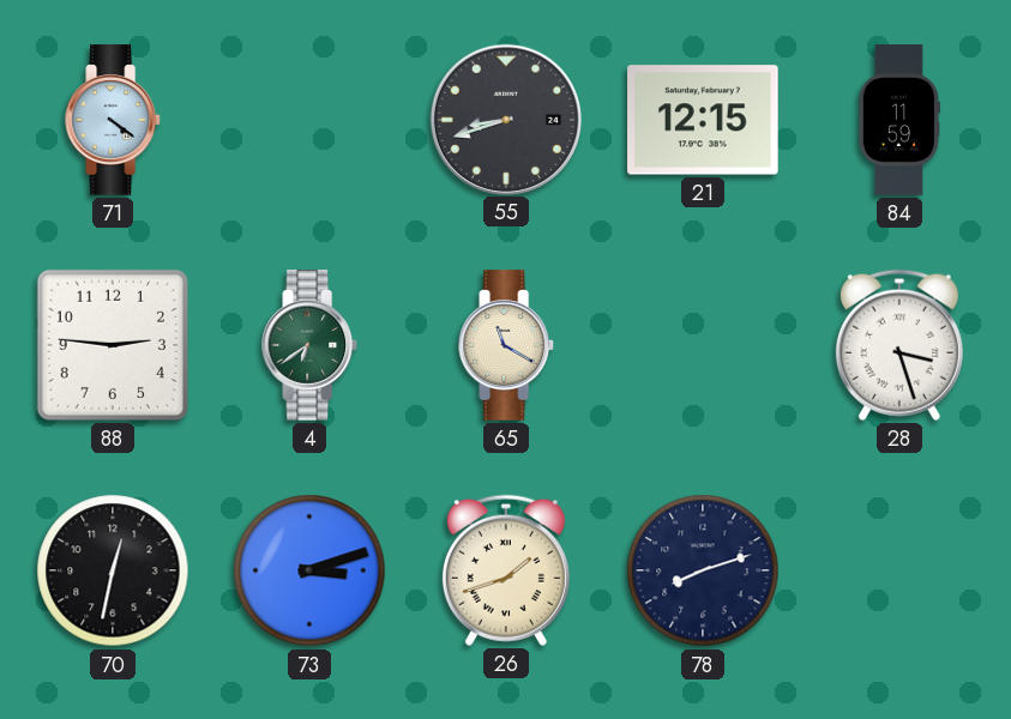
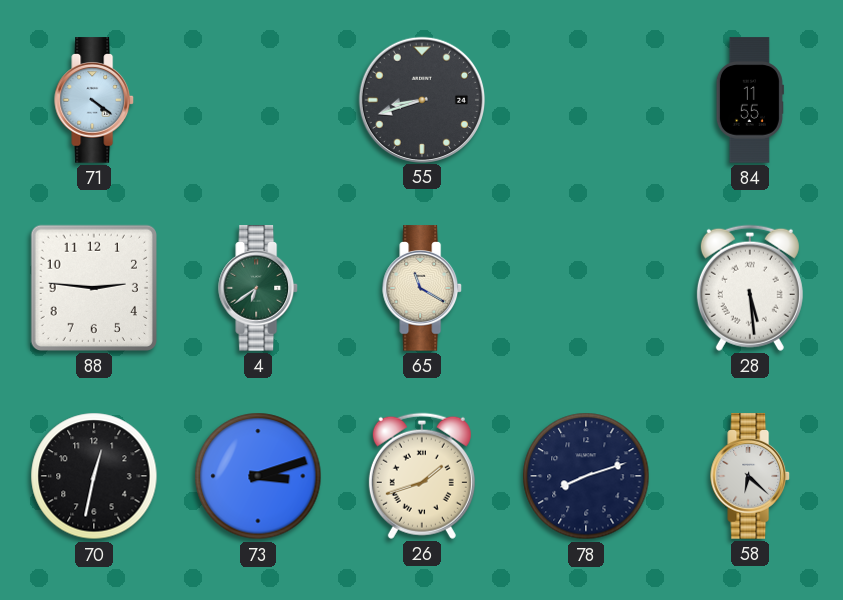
21: 12:15 -> none
84: 11:59 -> 11:55
28: 3:27 -> 5:29
58: none -> 6:22
